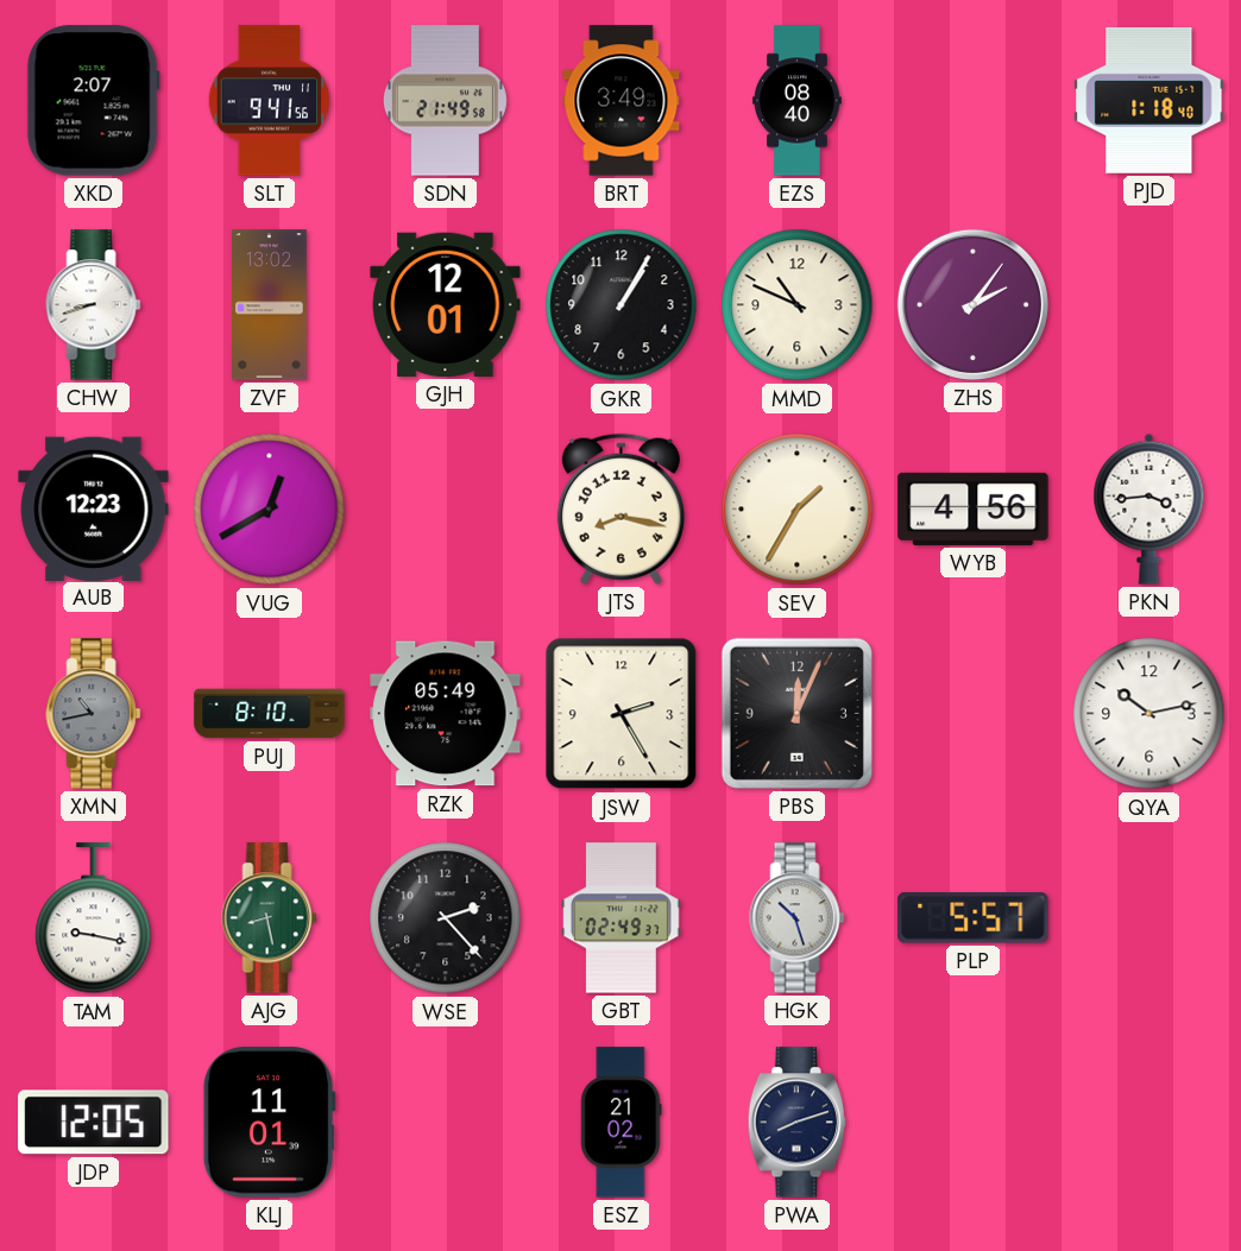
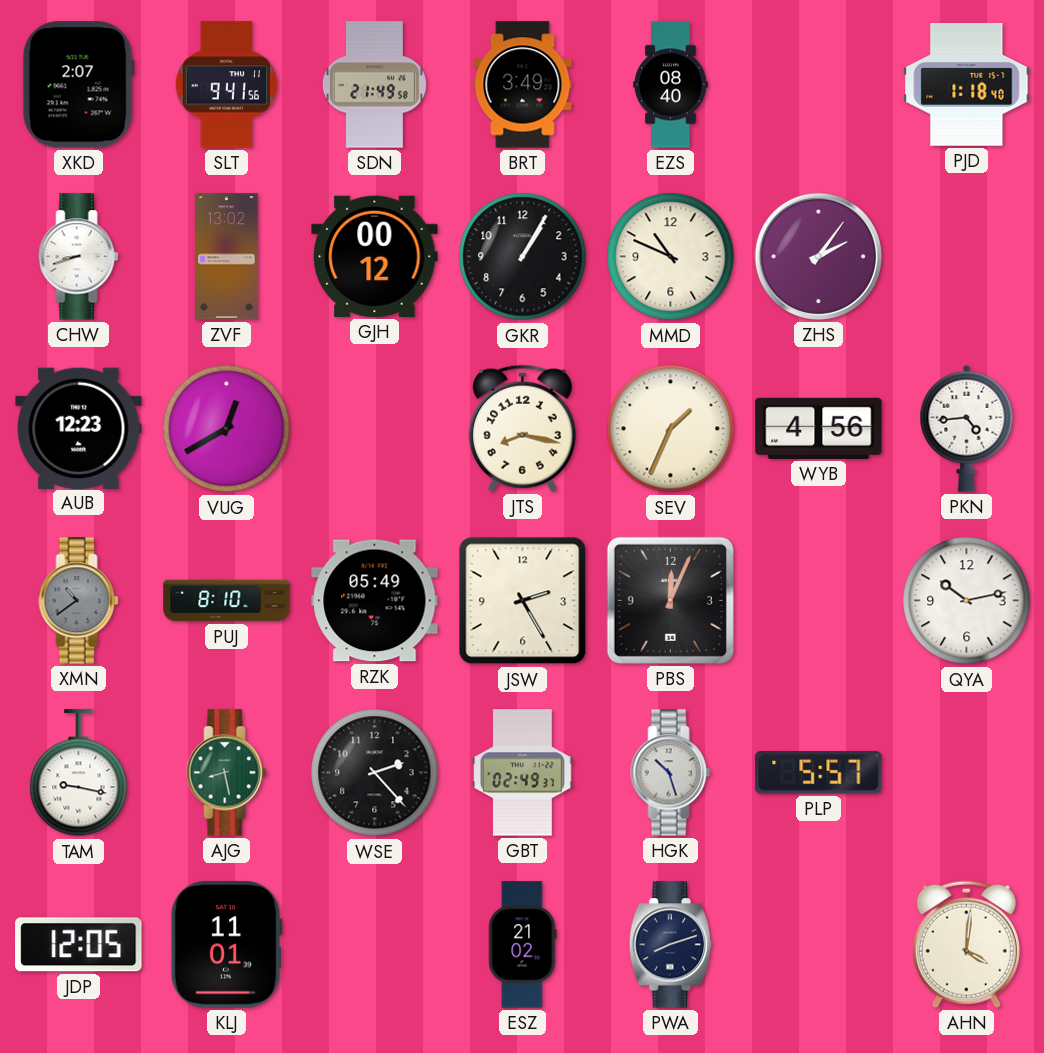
GJH: 12:01 -> 00:12
SEV: 1:35 -> 1:34
PKN: 3:44 -> 4:44
XMN: 10:43 -> 10:39
AHN: none -> 4:01
